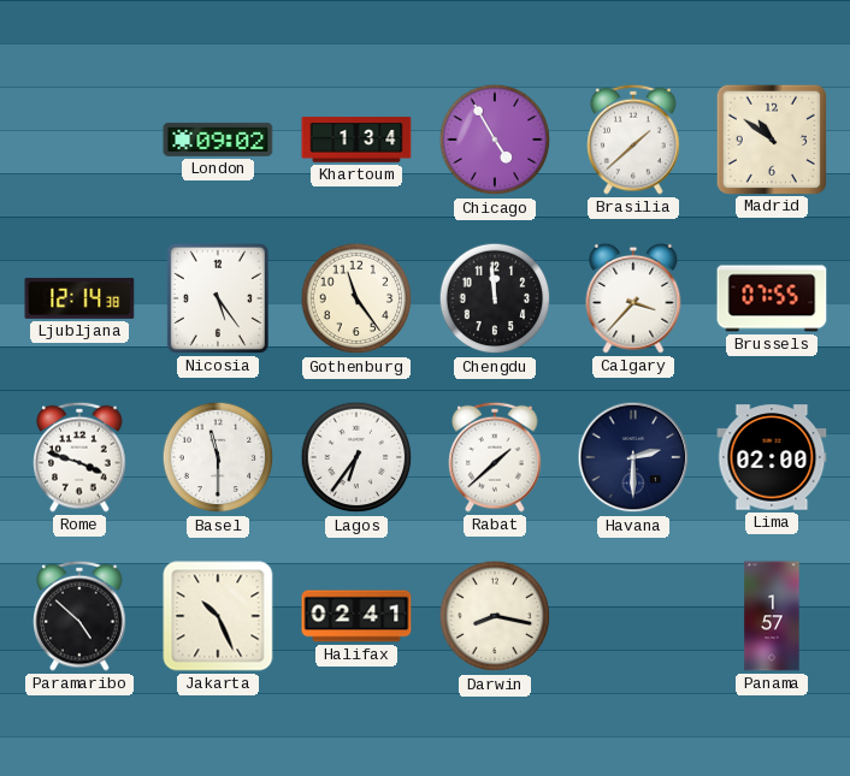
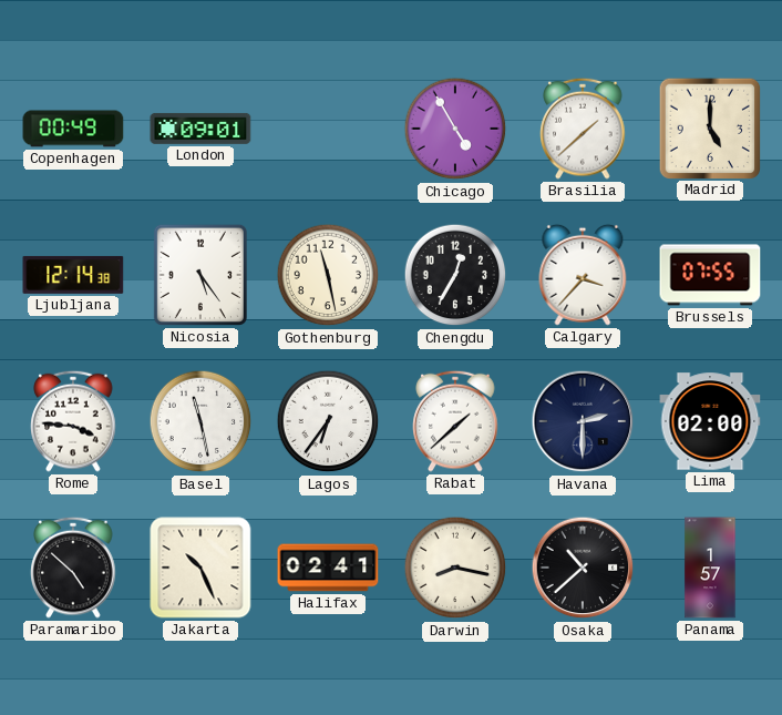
Copenhagen: none -> 00:49
London: 09:02 -> 09:01
Khartoum: 1:34 -> none
Madrid: 10:51 -> 5:00
Gothenburg: 11:24 -> 11:28
Chengdu: 11:59 -> 12:35
Rome: 3:48 -> 3:46
Basel: 11:30 -> 11:28
Osaka: none -> 10:38
